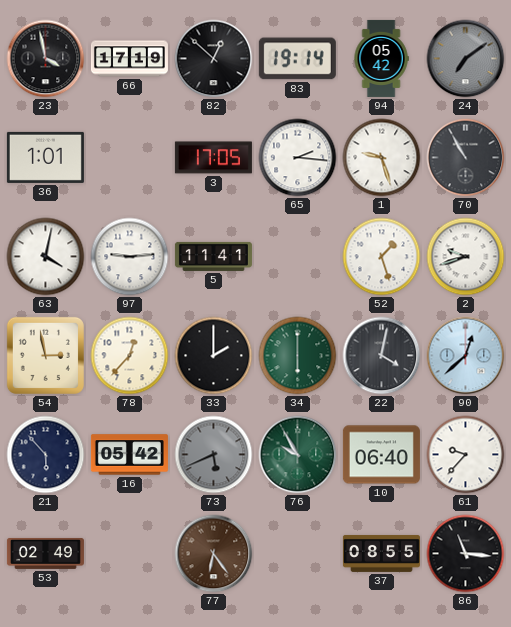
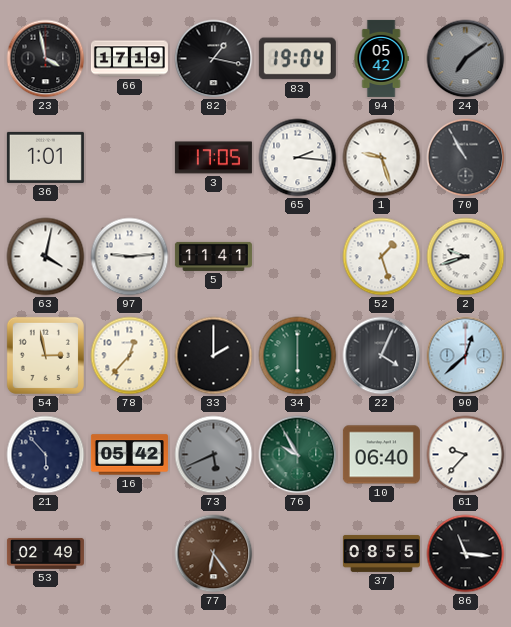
82: 12:52 -> 1:17
83: 19:14 -> 19:04
22: 4:02 -> 4:04
